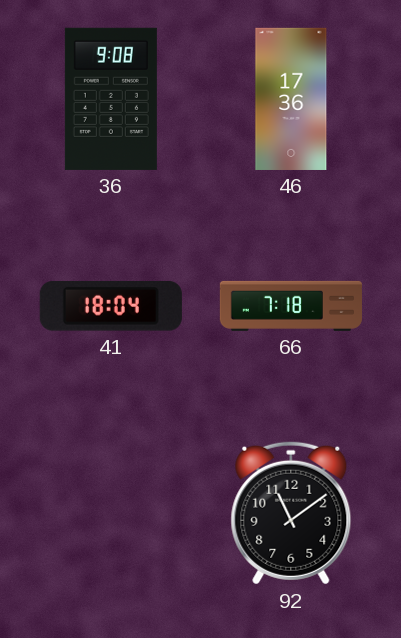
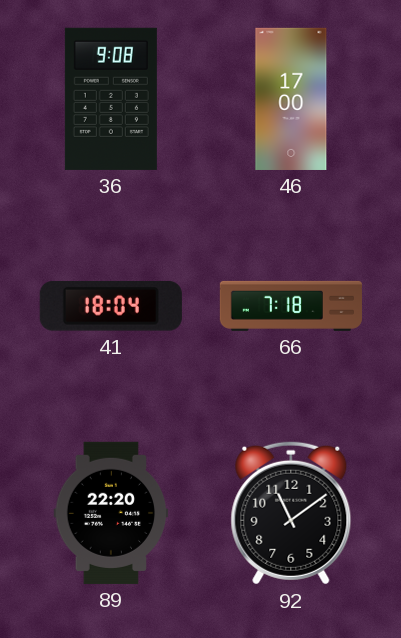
46: 17:36 -> 17:00
89: none -> 22:20
